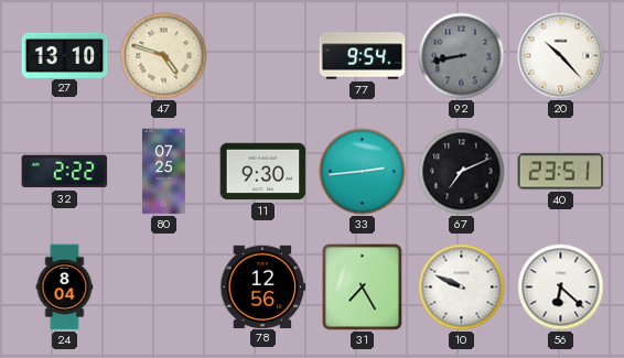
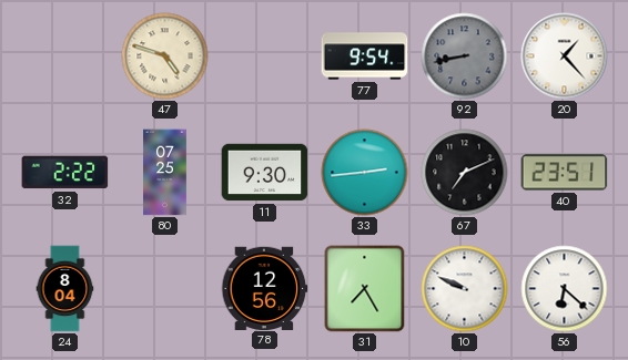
27: 13:10 -> none
20: 10:23 -> 1:23
